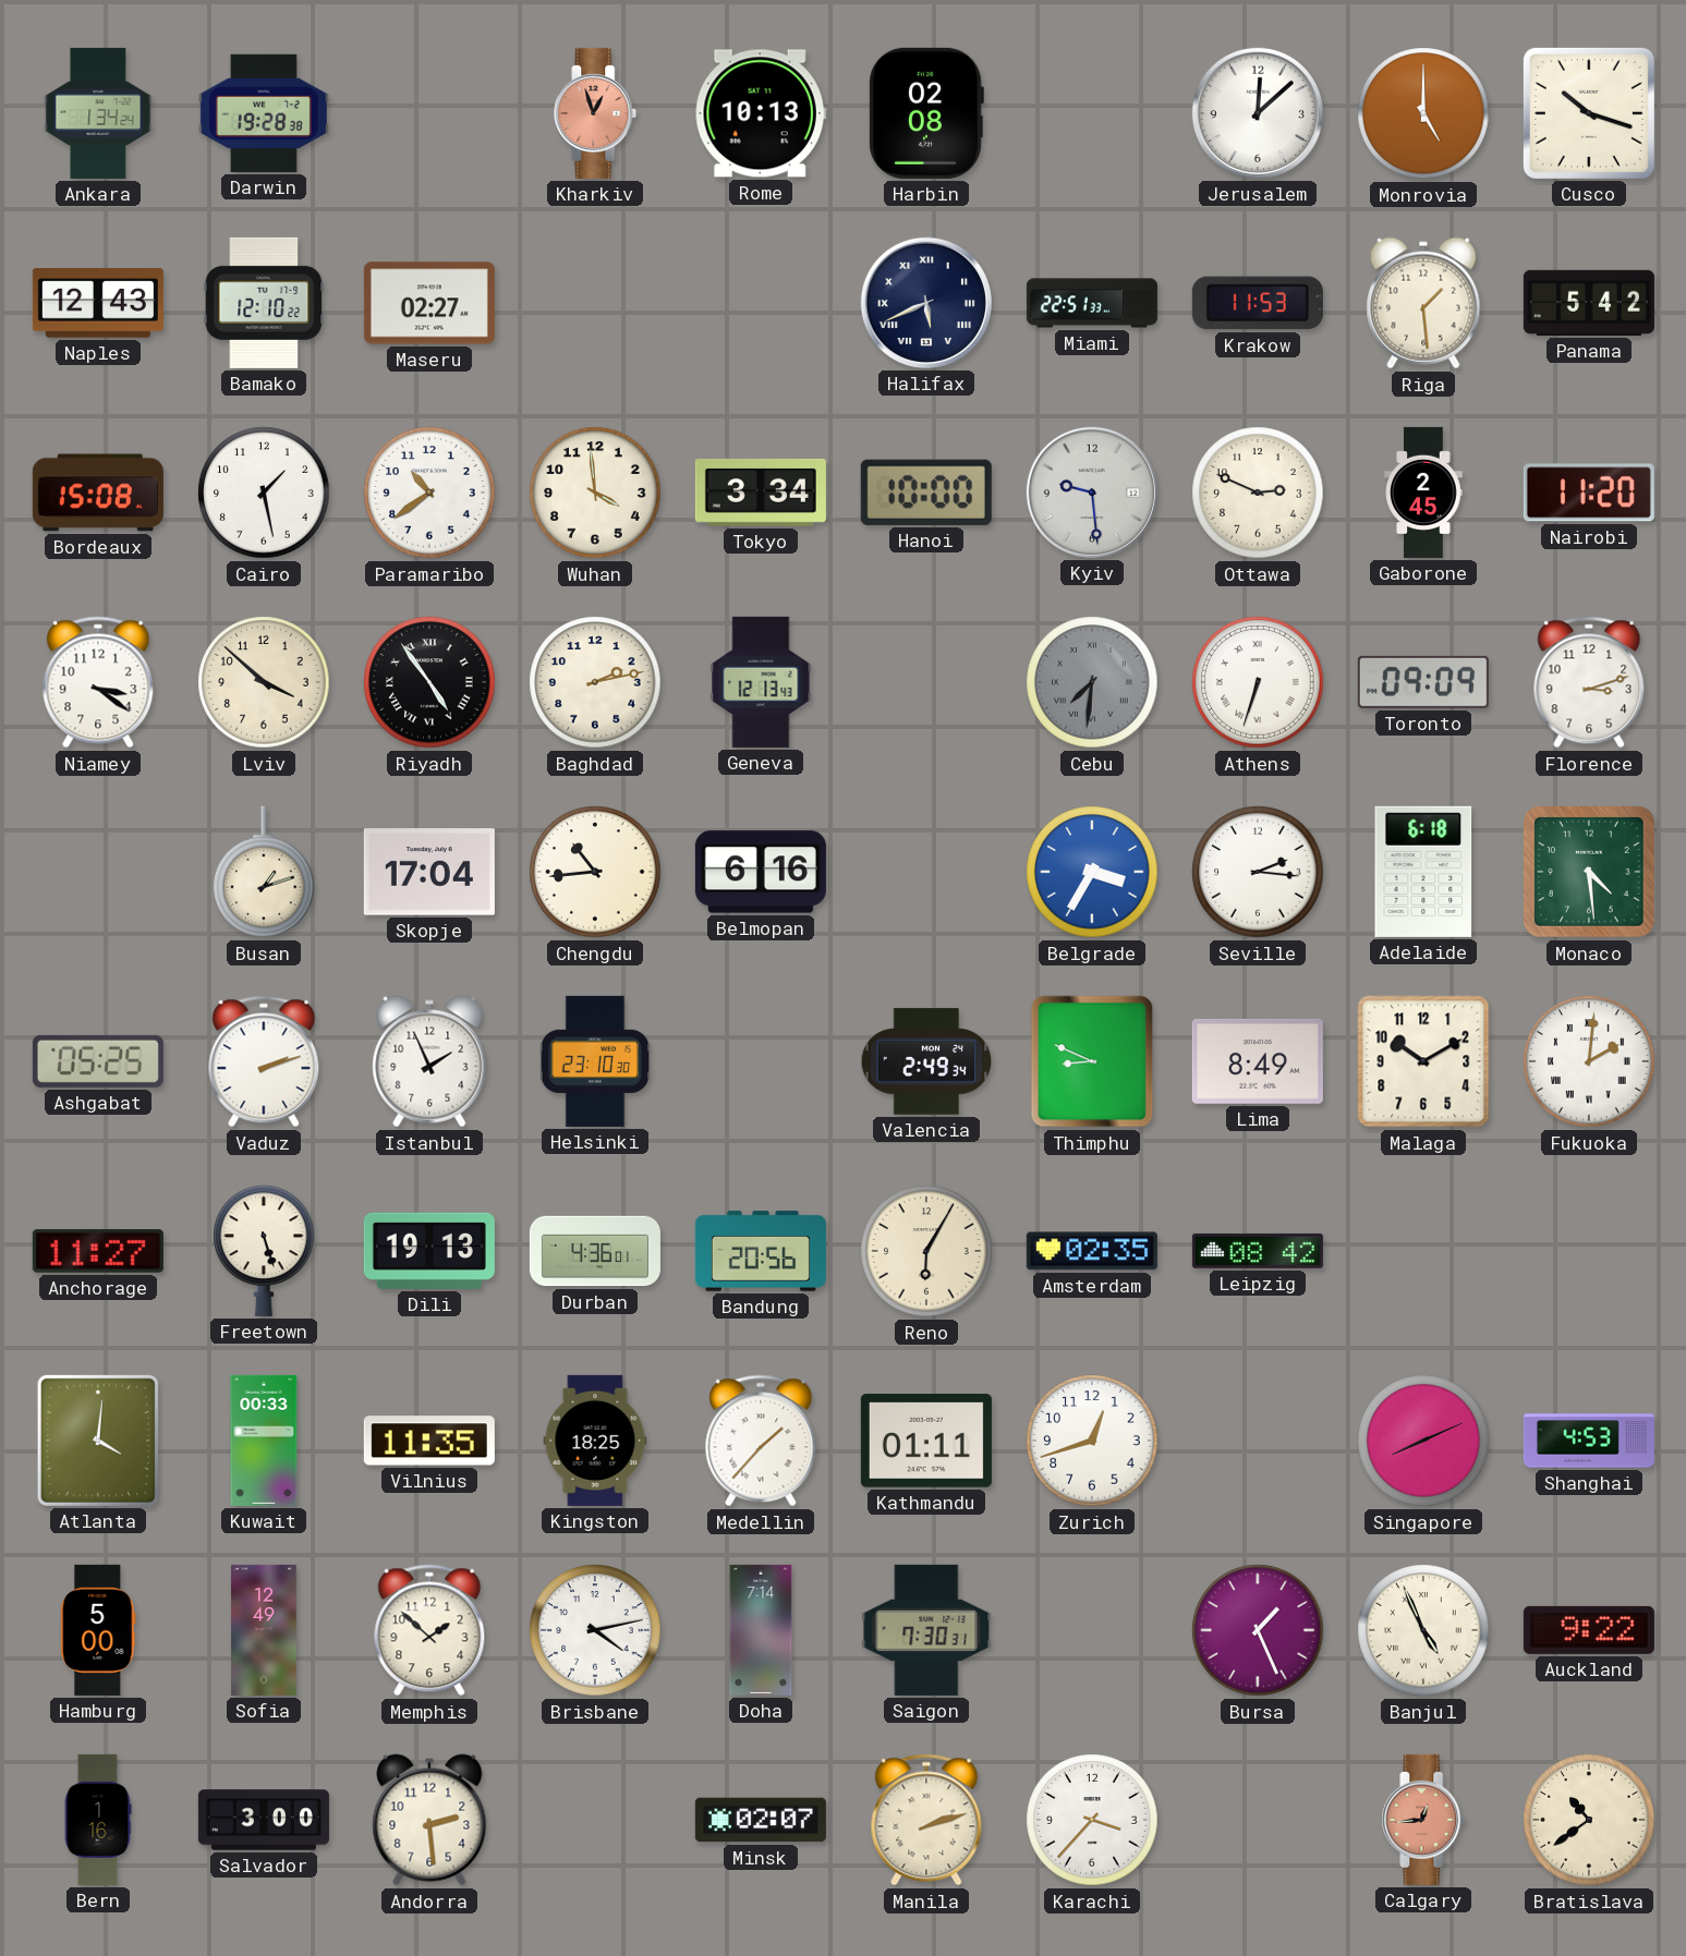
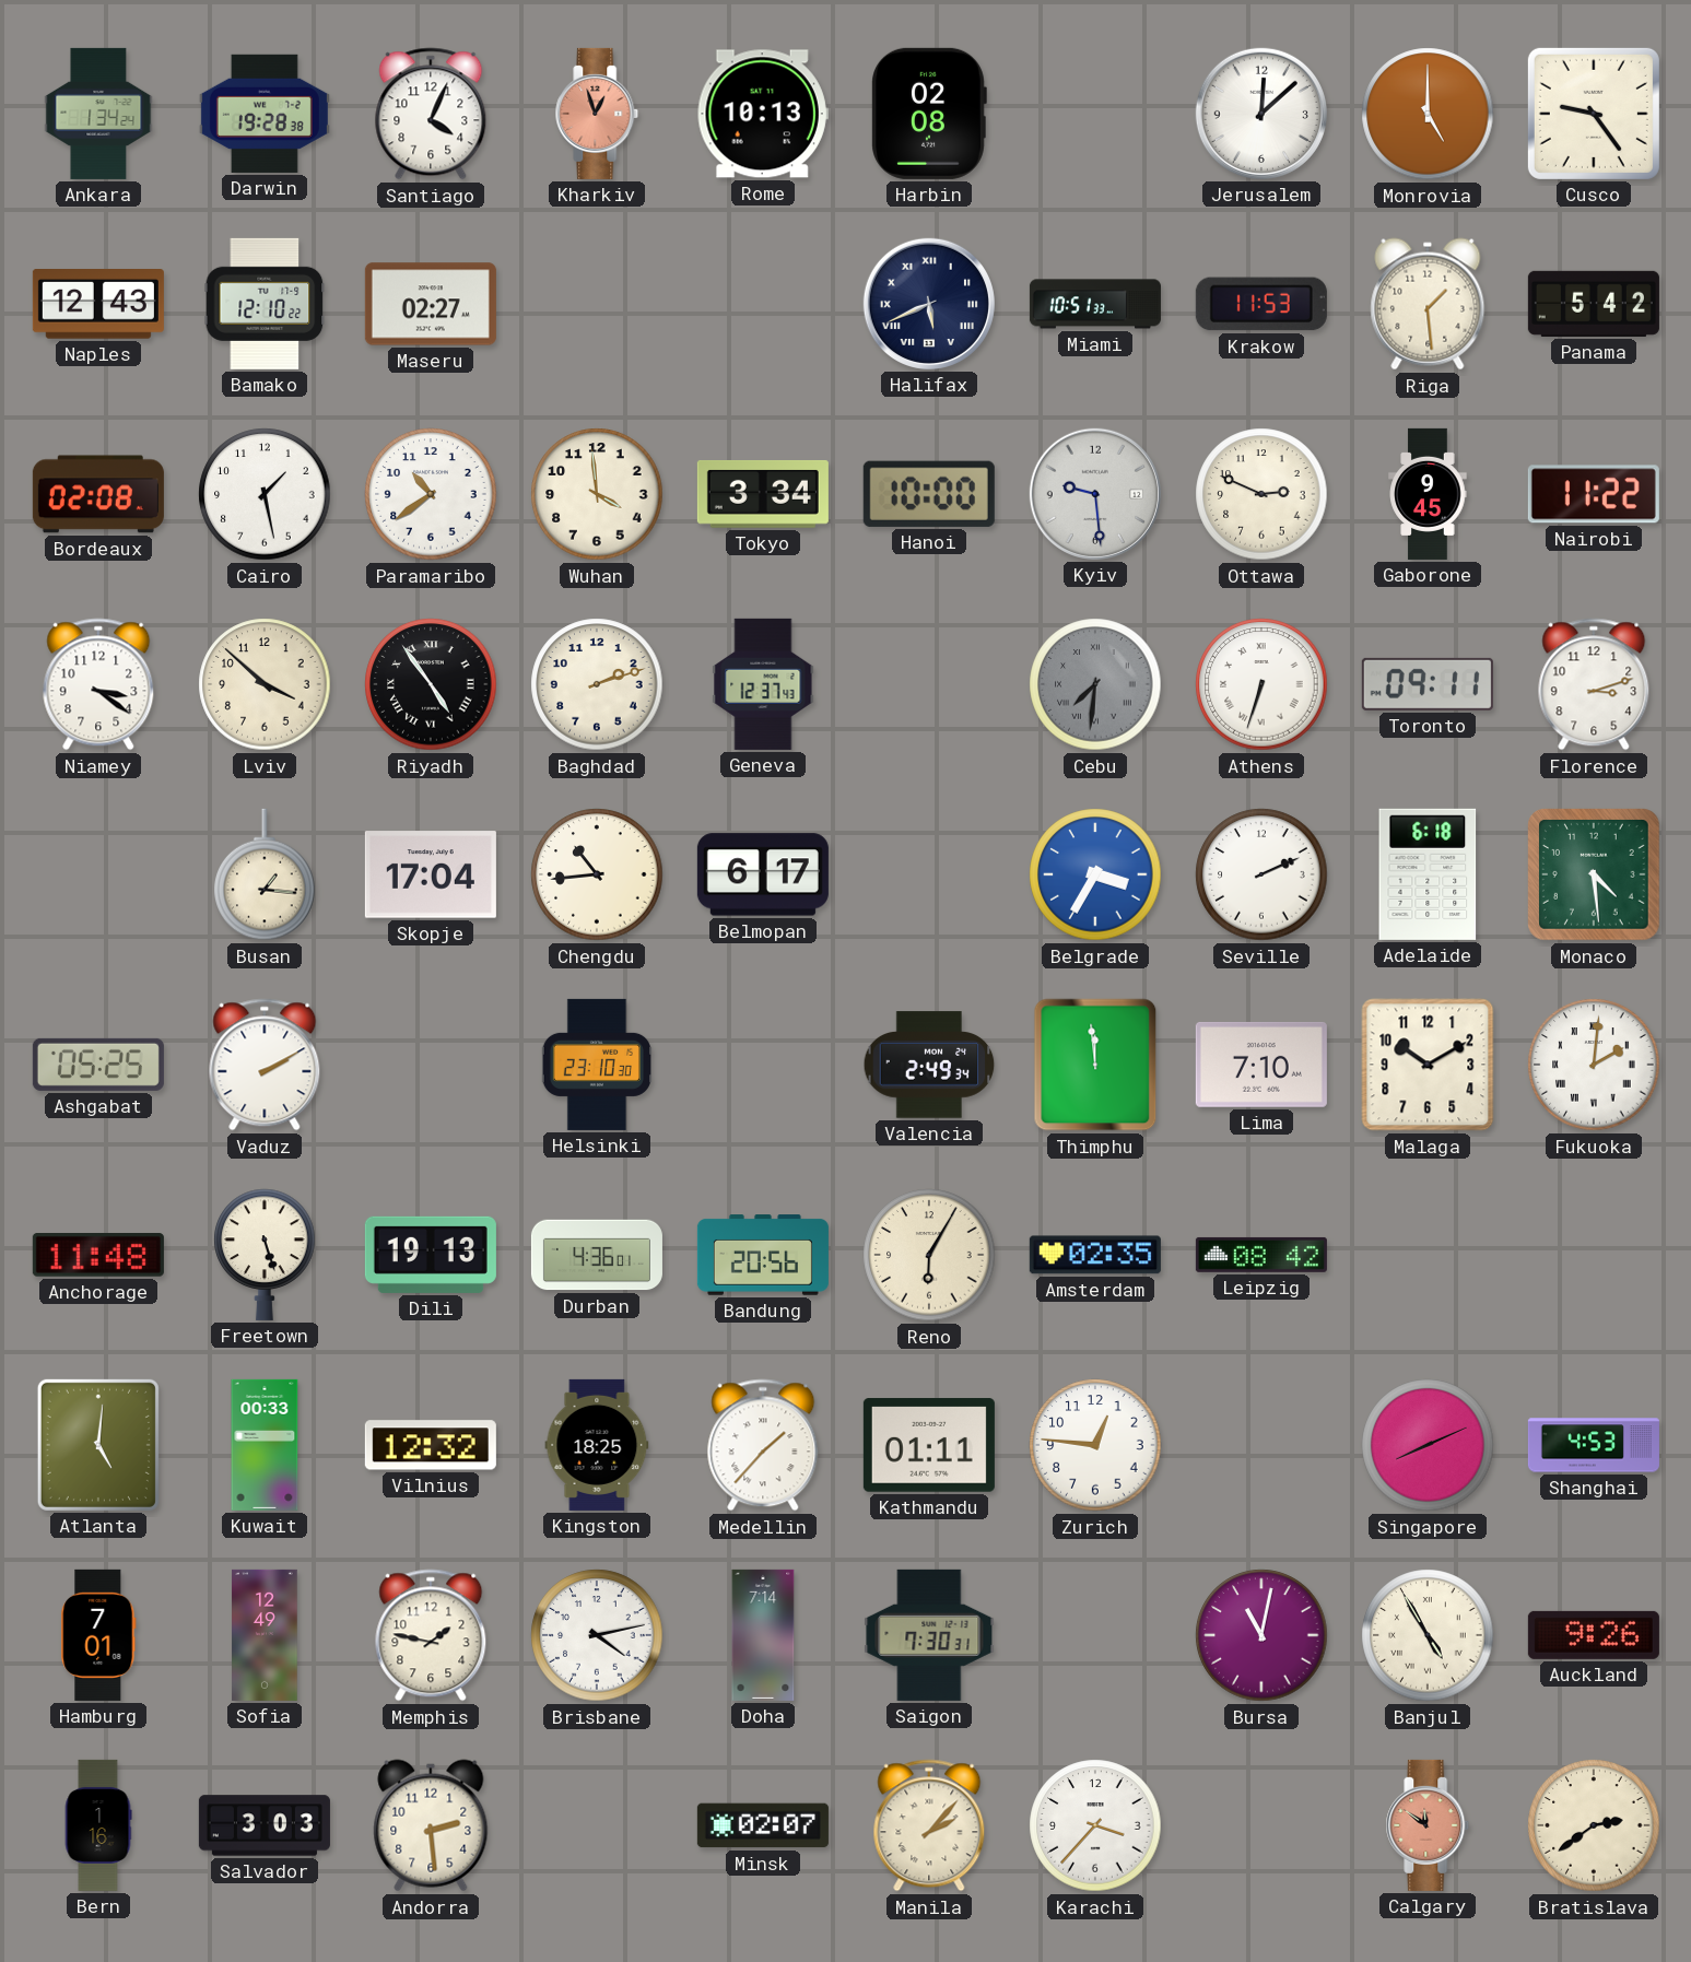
Santiago: none -> 4:04
Cusco: 10:18 -> 9:24
Miami: 22:51 -> 10:51
Bordeaux: 15:08 -> 02:08
Gaborone: 2:45 -> 9:45
Nairobi: 11:20 -> 11:22
Baghdad: 2:13 -> 2:12
Geneva: 12:13 -> 12:37
Toronto: 09:09 -> 09:11
Busan: 1:12 -> 1:16
Belmopan: 6:16 -> 6:17
Seville: 2:16 -> 2:11
Vaduz: 2:12 -> 2:10
Istanbul: 1:56 -> none
Thimphu: 8:49 -> 11:59
Lima: 8:49 -> 7:10
Anchorage: 11:27 -> 11:48
Atlanta: 4:01 -> 5:01
Vilnius: 11:35 -> 12:32
Zurich: 12:42 -> 12:46
Hamburg: 5:00 -> 7:01
Memphis: 1:52 -> 1:47
Bursa: 1:26 -> 11:02
Banjul: 4:56 -> 4:55
Auckland: 9:22 -> 9:26
Salvador: 3:00 -> 3:03
Manila: 2:12 -> 2:07
Calgary: 12:44 -> 11:51
Bratislava: 10:39 -> 2:39
